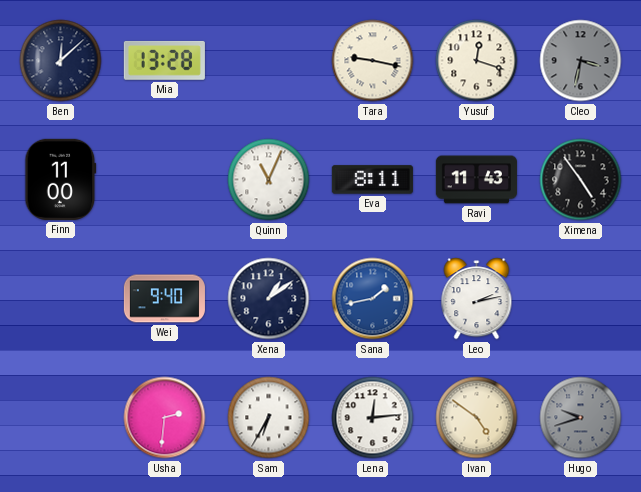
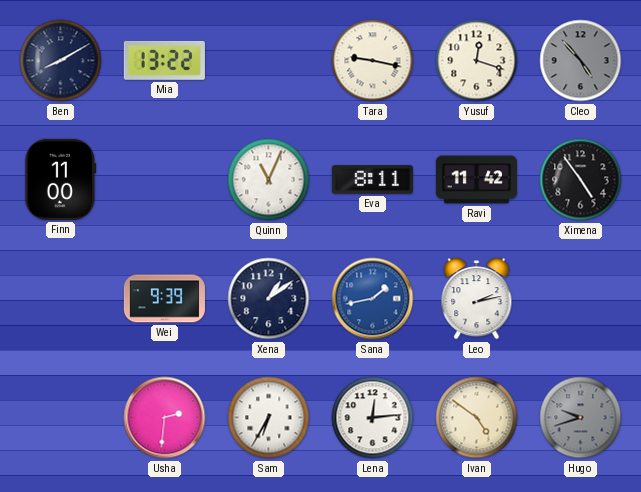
Ben: 12:08 -> 8:10
Mia: 13:28 -> 13:22
Cleo: 3:32 -> 4:53
Ravi: 11:43 -> 11:42
Wei: 9:40 -> 9:39
